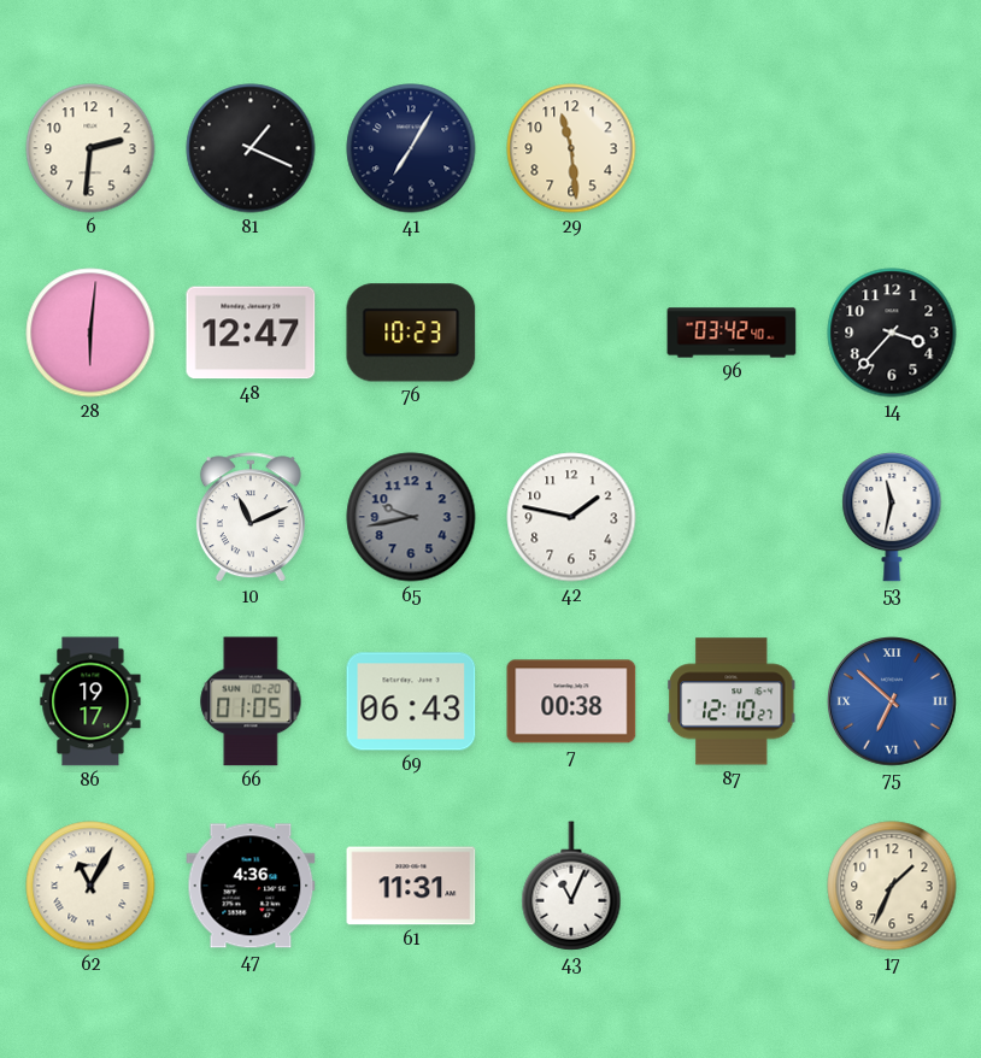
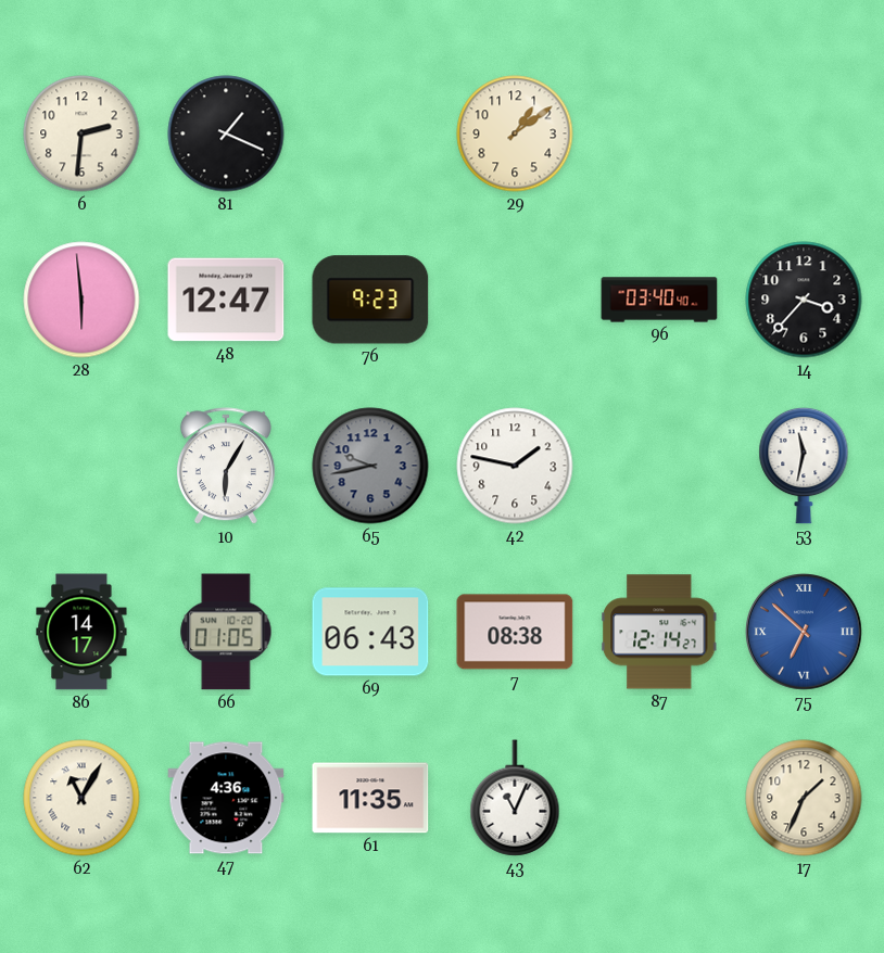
41: 7:05 -> none
29: 11:29 -> 1:09
28: 6:01 -> 5:59
76: 10:23 -> 9:23
96: 03:42 -> 03:40
10: 11:11 -> 6:05
86: 19:17 -> 14:17
7: 00:38 -> 08:38
87: 12:10 -> 12:14
61: 11:31 -> 11:35
